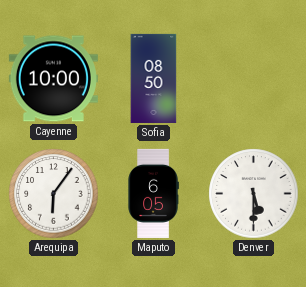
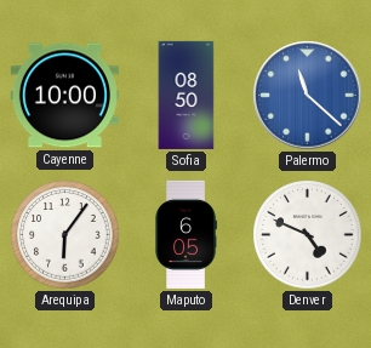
Palermo: none -> 11:22
Denver: 5:30 -> 4:49
